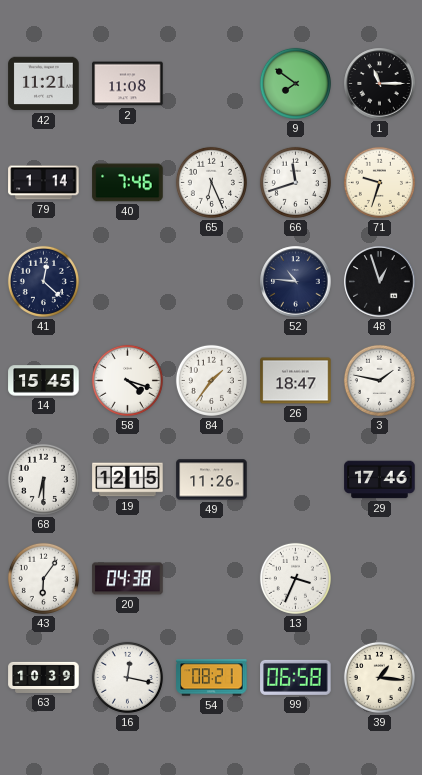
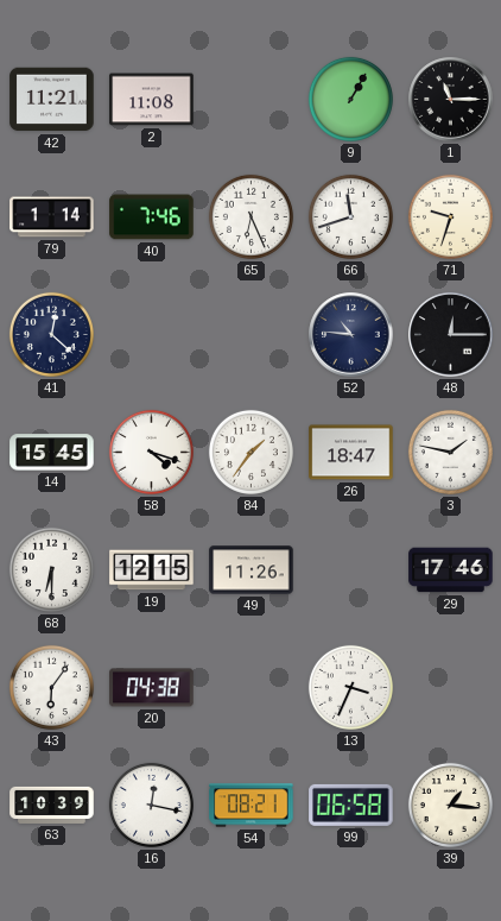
9: 7:51 -> 1:05
48: 12:57 -> 12:15
